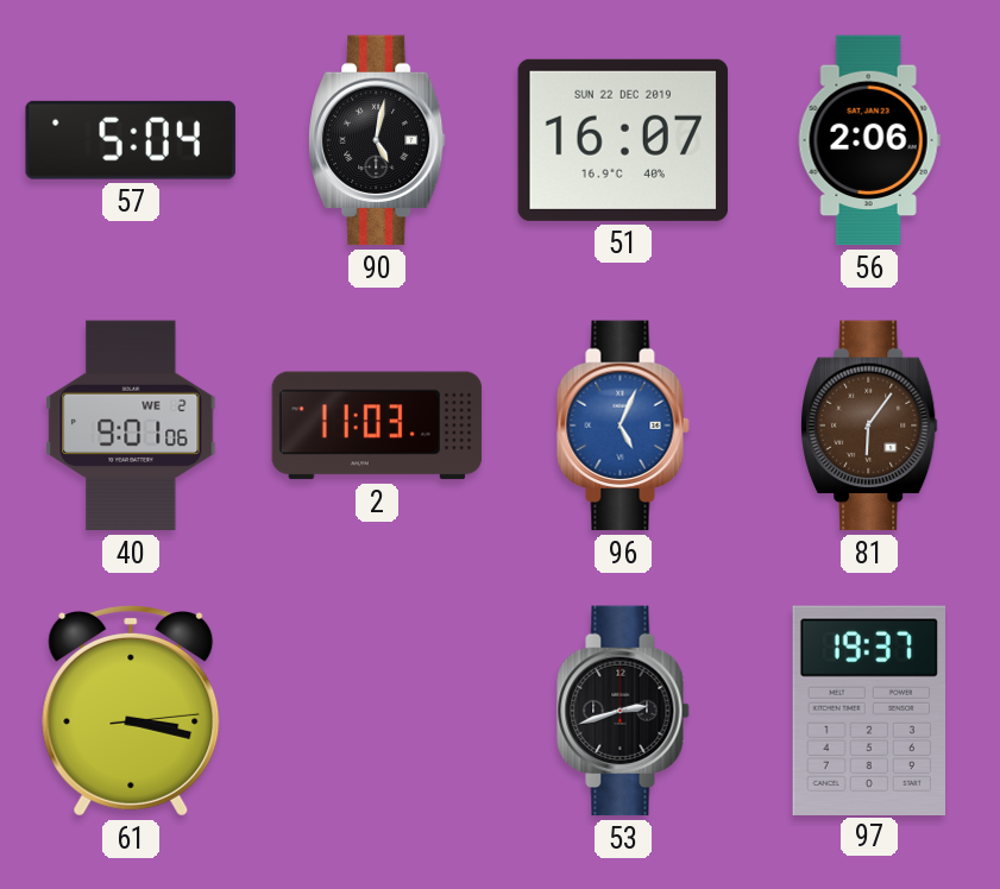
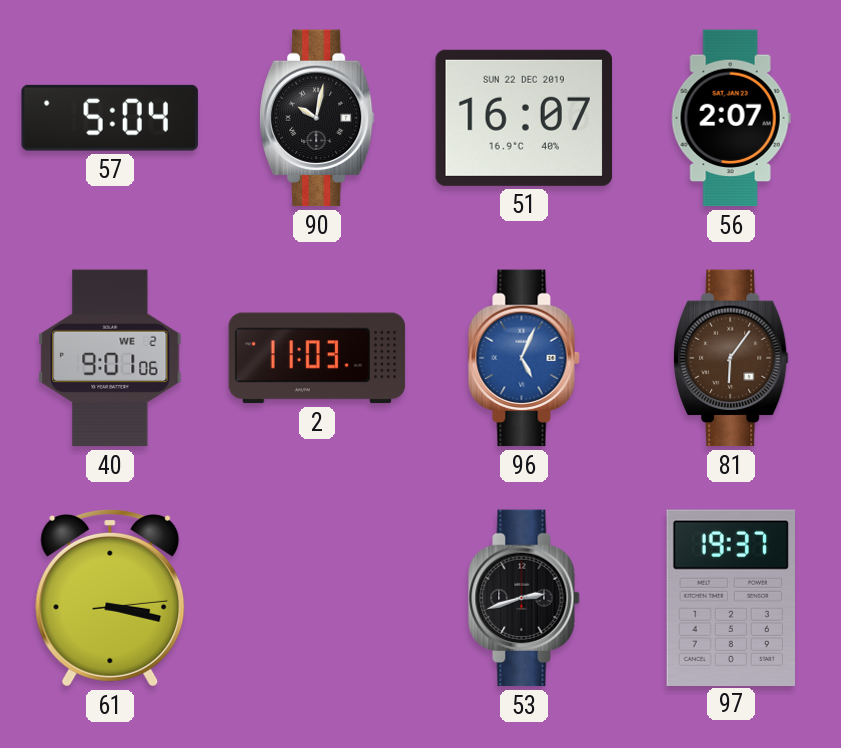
90: 5:02 -> 10:02
56: 2:06 -> 2:07
